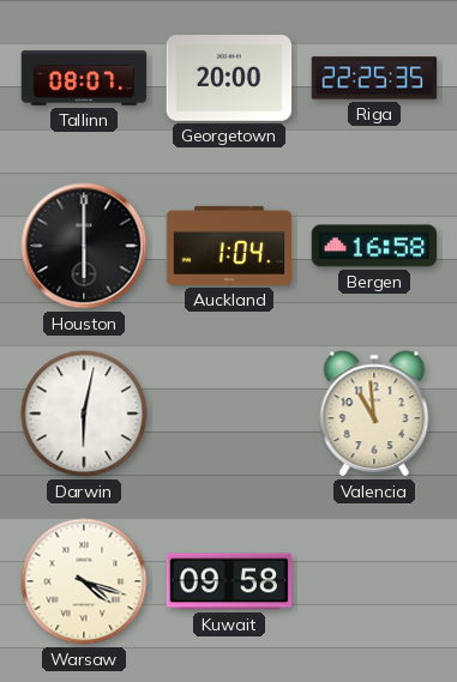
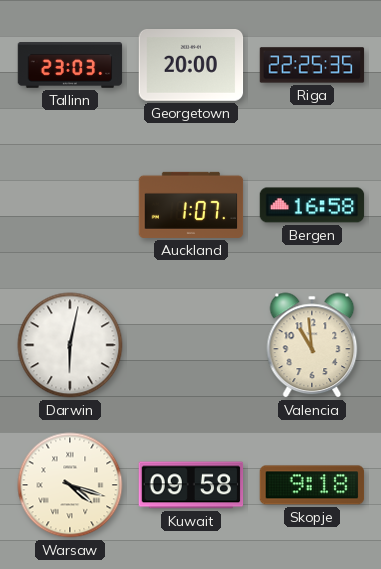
Tallinn: 08:07 -> 23:03
Houston: 6:00 -> none
Auckland: 1:04 -> 1:07
Skopje: none -> 9:18
